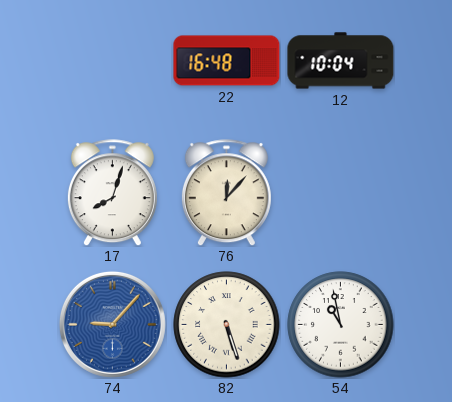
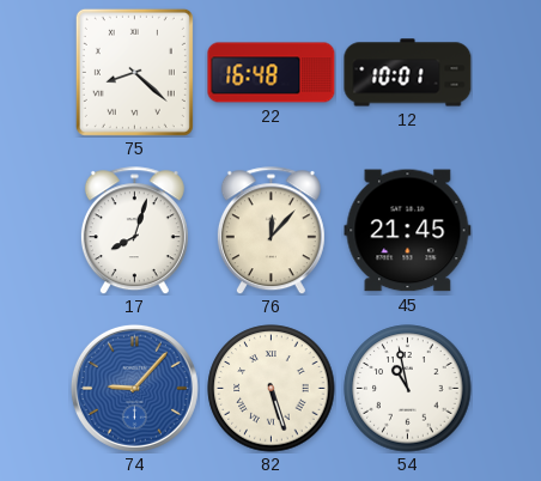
75: none -> 8:22
12: 10:04 -> 10:01
45: none -> 21:45
